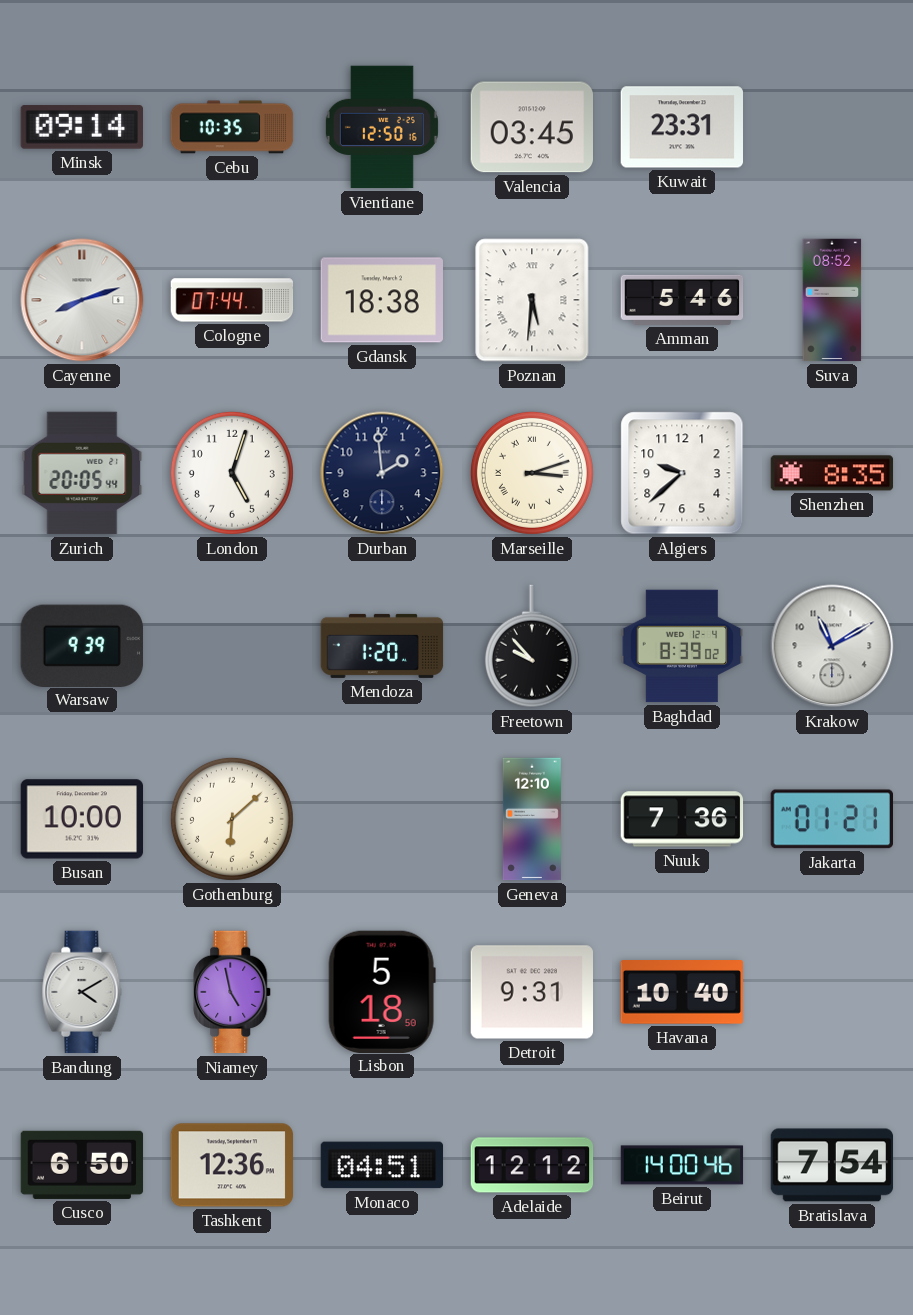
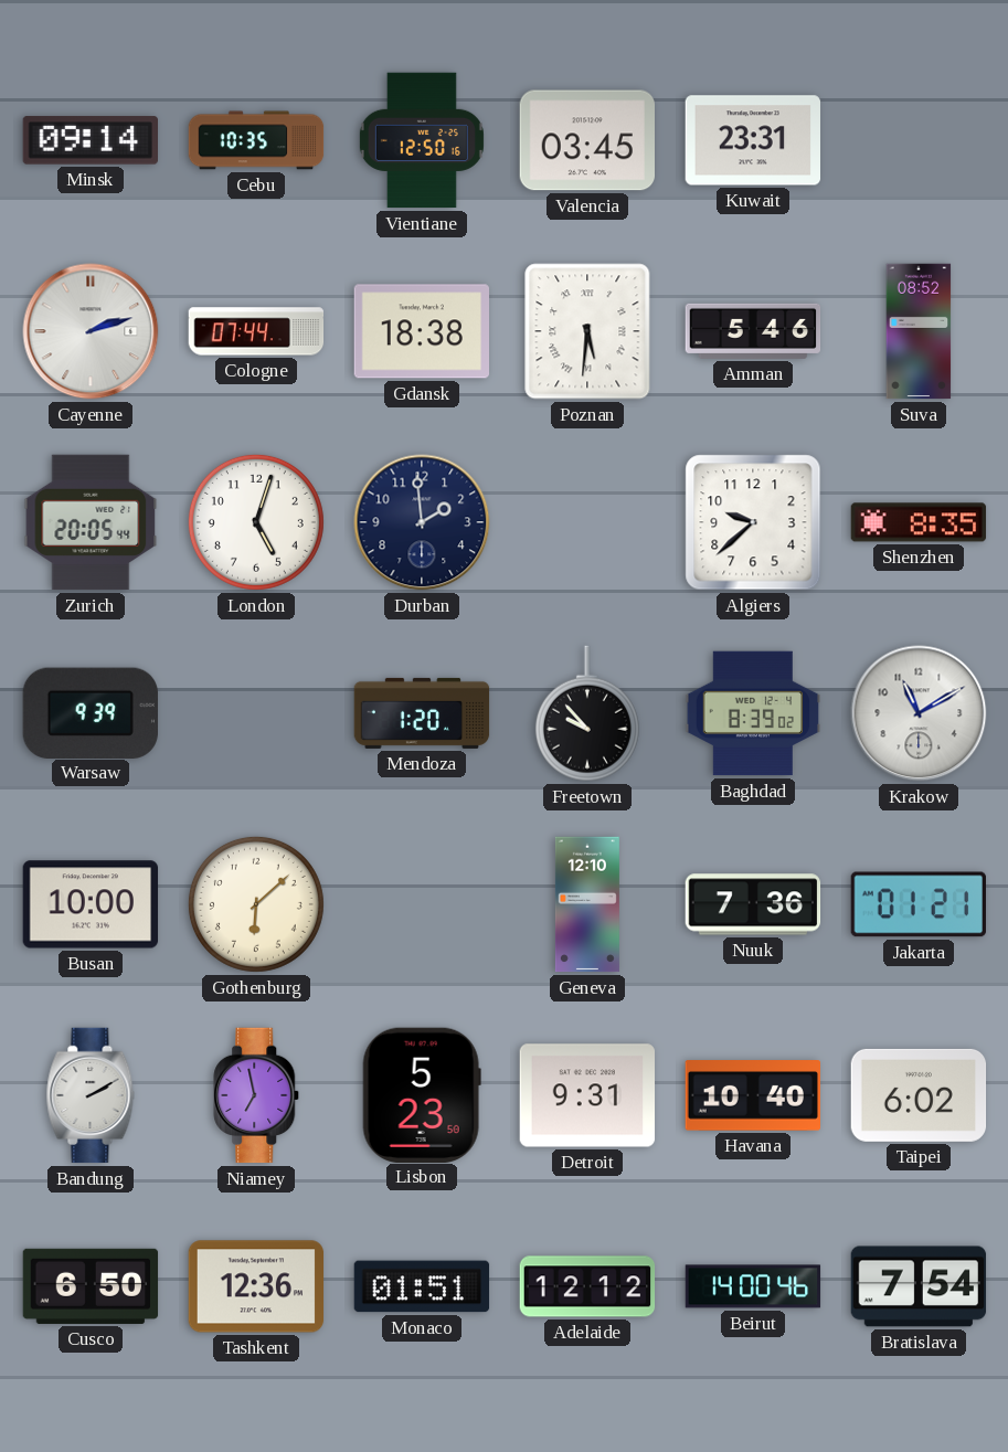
Cayenne: 8:12 -> 2:12
Marseille: 3:12 -> none
Bandung: 4:10 -> 2:10
Niamey: 4:58 -> 6:58
Lisbon: 5:18 -> 5:23
Taipei: none -> 6:02
Monaco: 04:51 -> 01:51
